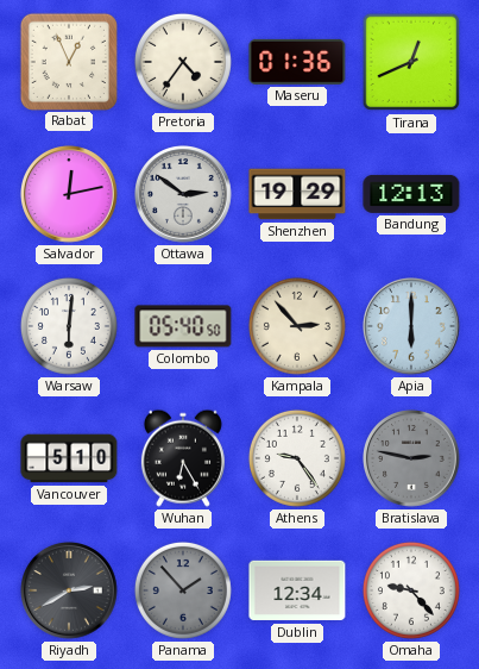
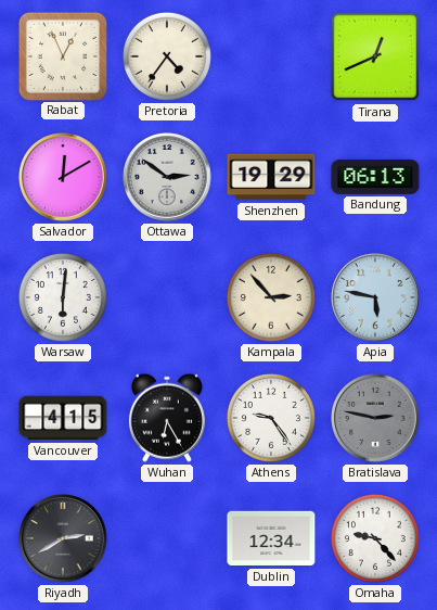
Maseru: 01:36 -> none
Salvador: 12:13 -> 12:10
Bandung: 12:13 -> 06:13
Colombo: 05:40 -> none
Apia: 6:00 -> 5:47
Vancouver: 5:10 -> 4:15
Panama: 1:53 -> none
